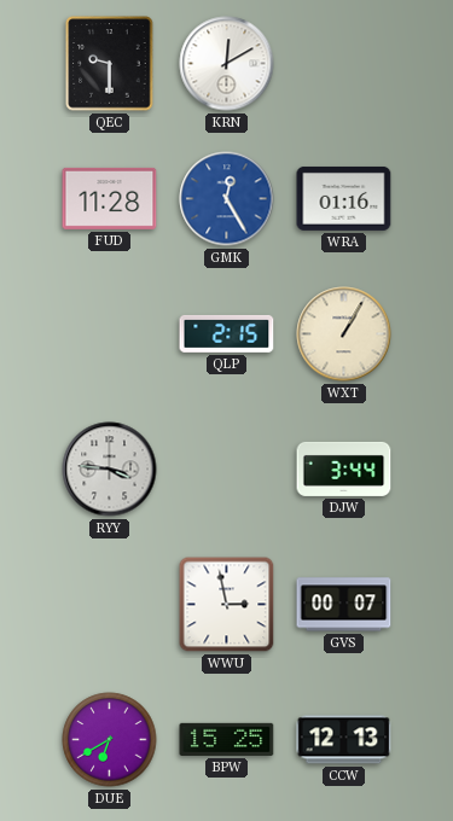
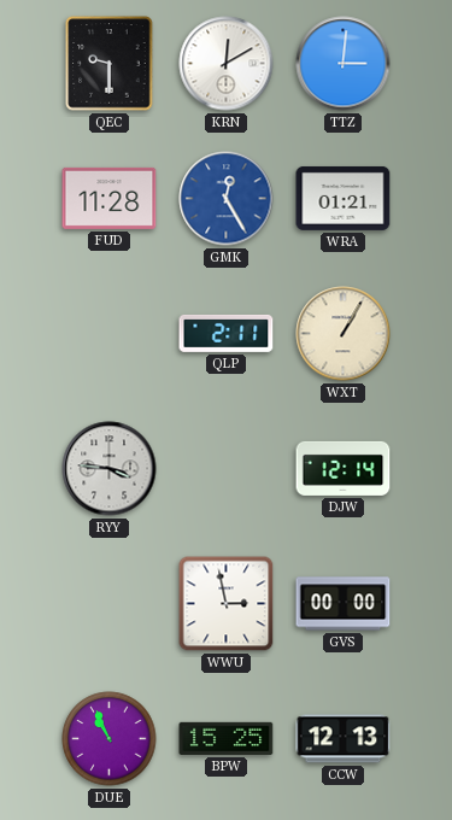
TTZ: none -> 3:01
WRA: 01:16 -> 01:21
QLP: 2:15 -> 2:11
DJW: 3:44 -> 12:14
GVS: 00:07 -> 00:00
DUE: 6:40 -> 10:56
